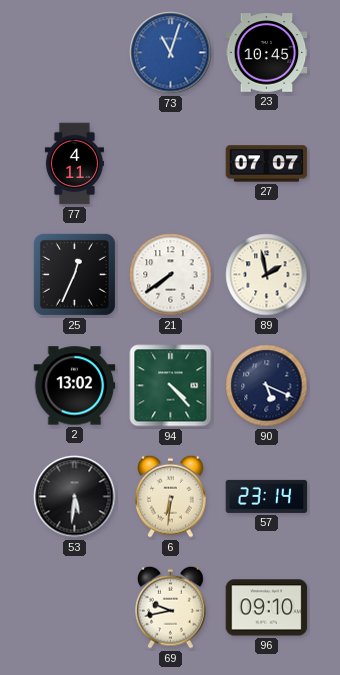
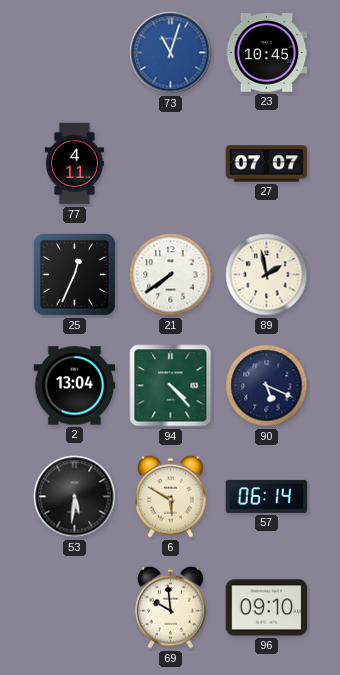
2: 13:02 -> 13:04
6: 6:31 -> 5:50
57: 23:14 -> 06:14
69: 9:43 -> 9:59
